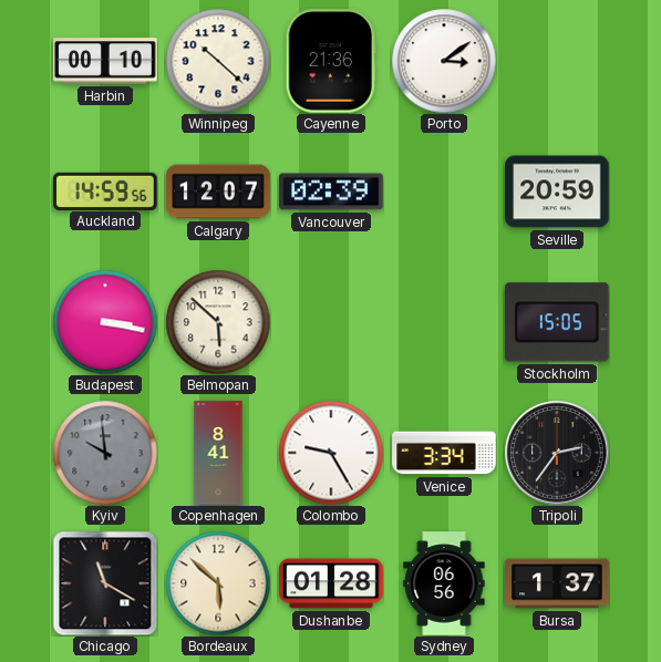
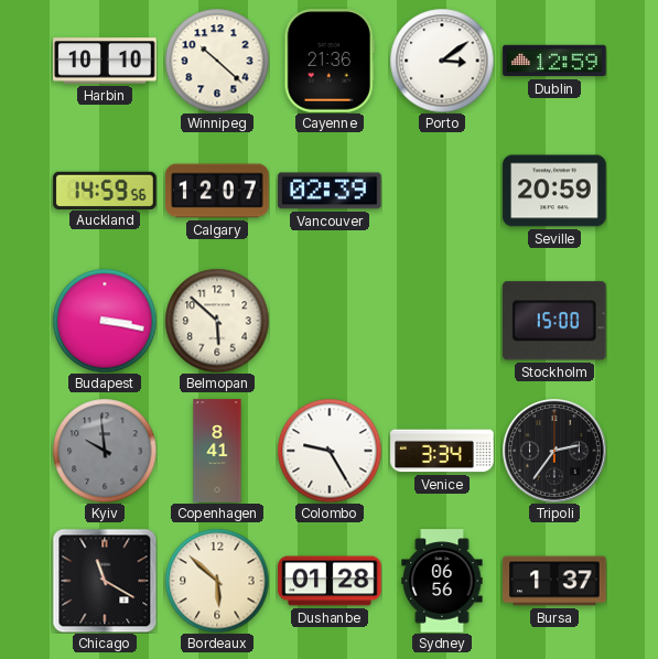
Harbin: 00:10 -> 10:10
Dublin: none -> 12:59
Stockholm: 15:05 -> 15:00
